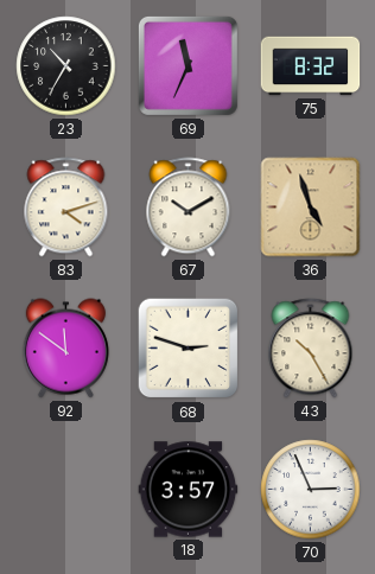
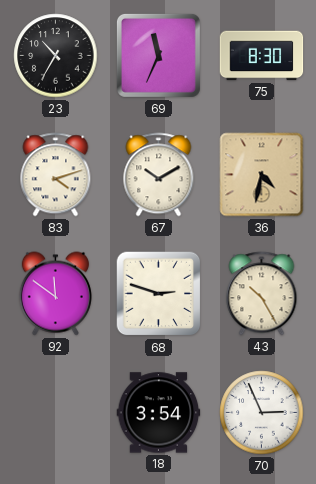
75: 8:32 -> 8:30
36: 4:57 -> 4:32
18: 3:57 -> 3:54
